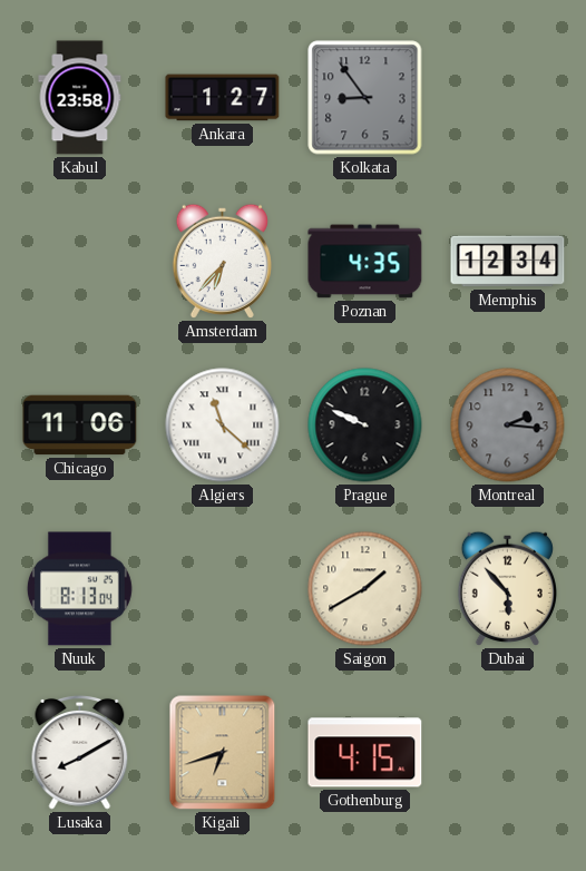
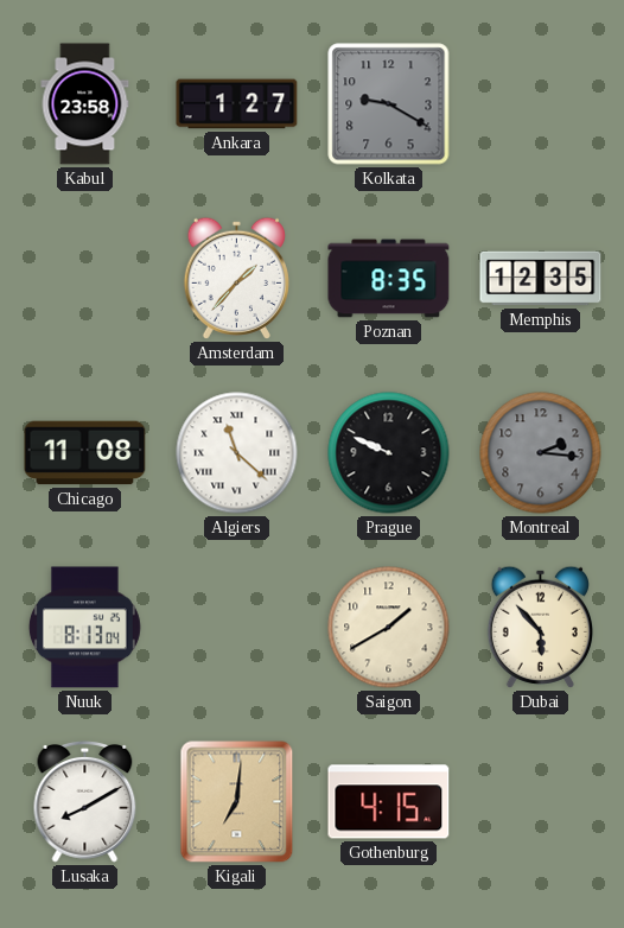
Kolkata: 8:54 -> 9:20
Amsterdam: 6:37 -> 1:37
Poznan: 4:35 -> 8:35
Memphis: 12:34 -> 12:35
Chicago: 11:06 -> 11:08
Kigali: 6:42 -> 7:01
